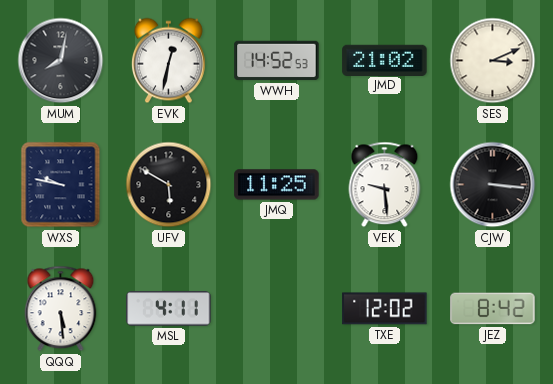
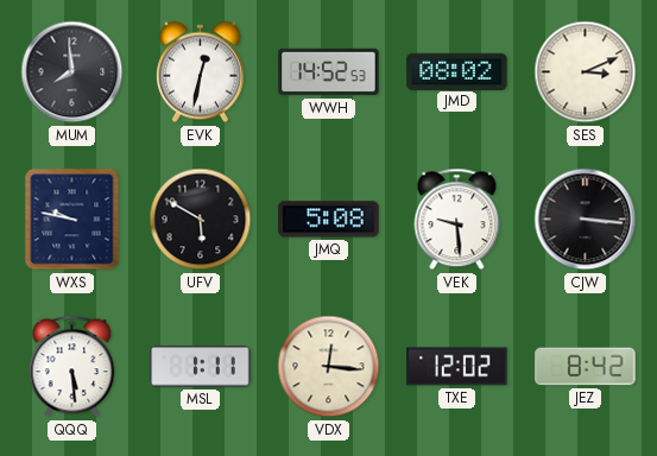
MUM: 8:02 -> 7:59
JMD: 21:02 -> 08:02
JMQ: 11:25 -> 5:08
MSL: 4:11 -> 1:11
VDX: none -> 12:16
